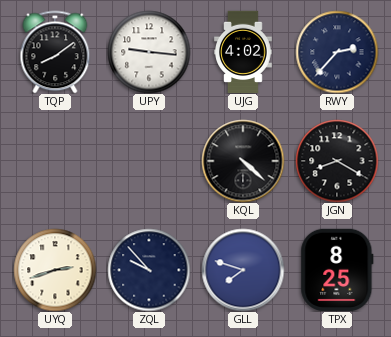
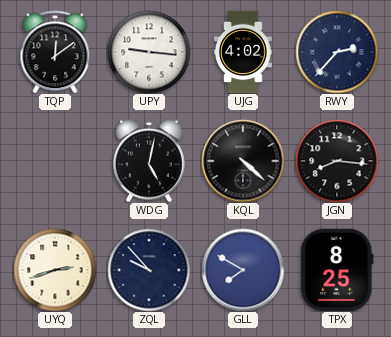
TQP: 8:09 -> 12:09
WDG: none -> 5:02
JGN: 8:20 -> 8:16
GLL: 7:48 -> 7:50
